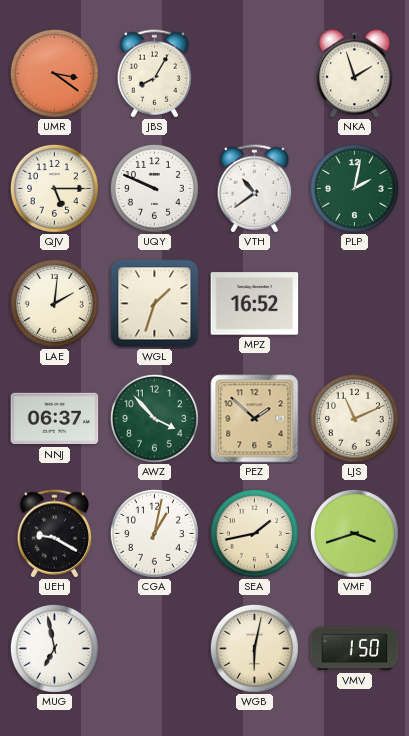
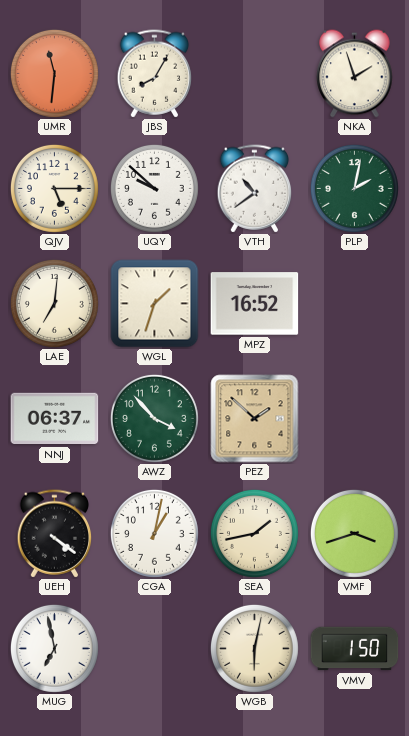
UMR: 3:21 -> 11:31
UQY: 9:49 -> 9:52
LAE: 2:01 -> 7:01
LJS: 11:11 -> none
UEH: 9:20 -> 4:21
